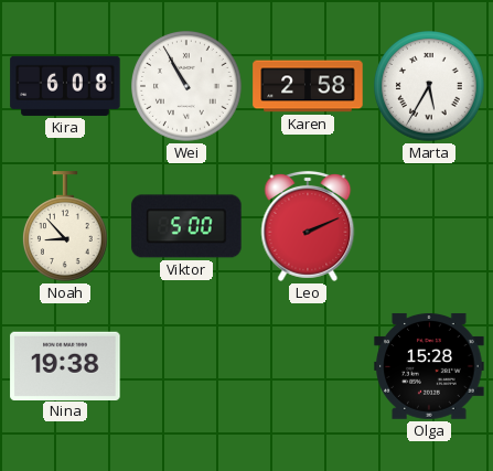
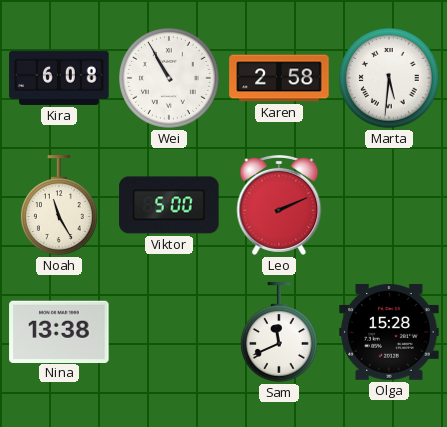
Marta: 5:35 -> 5:31
Noah: 8:53 -> 11:25
Nina: 19:38 -> 13:38
Sam: none -> 11:41
